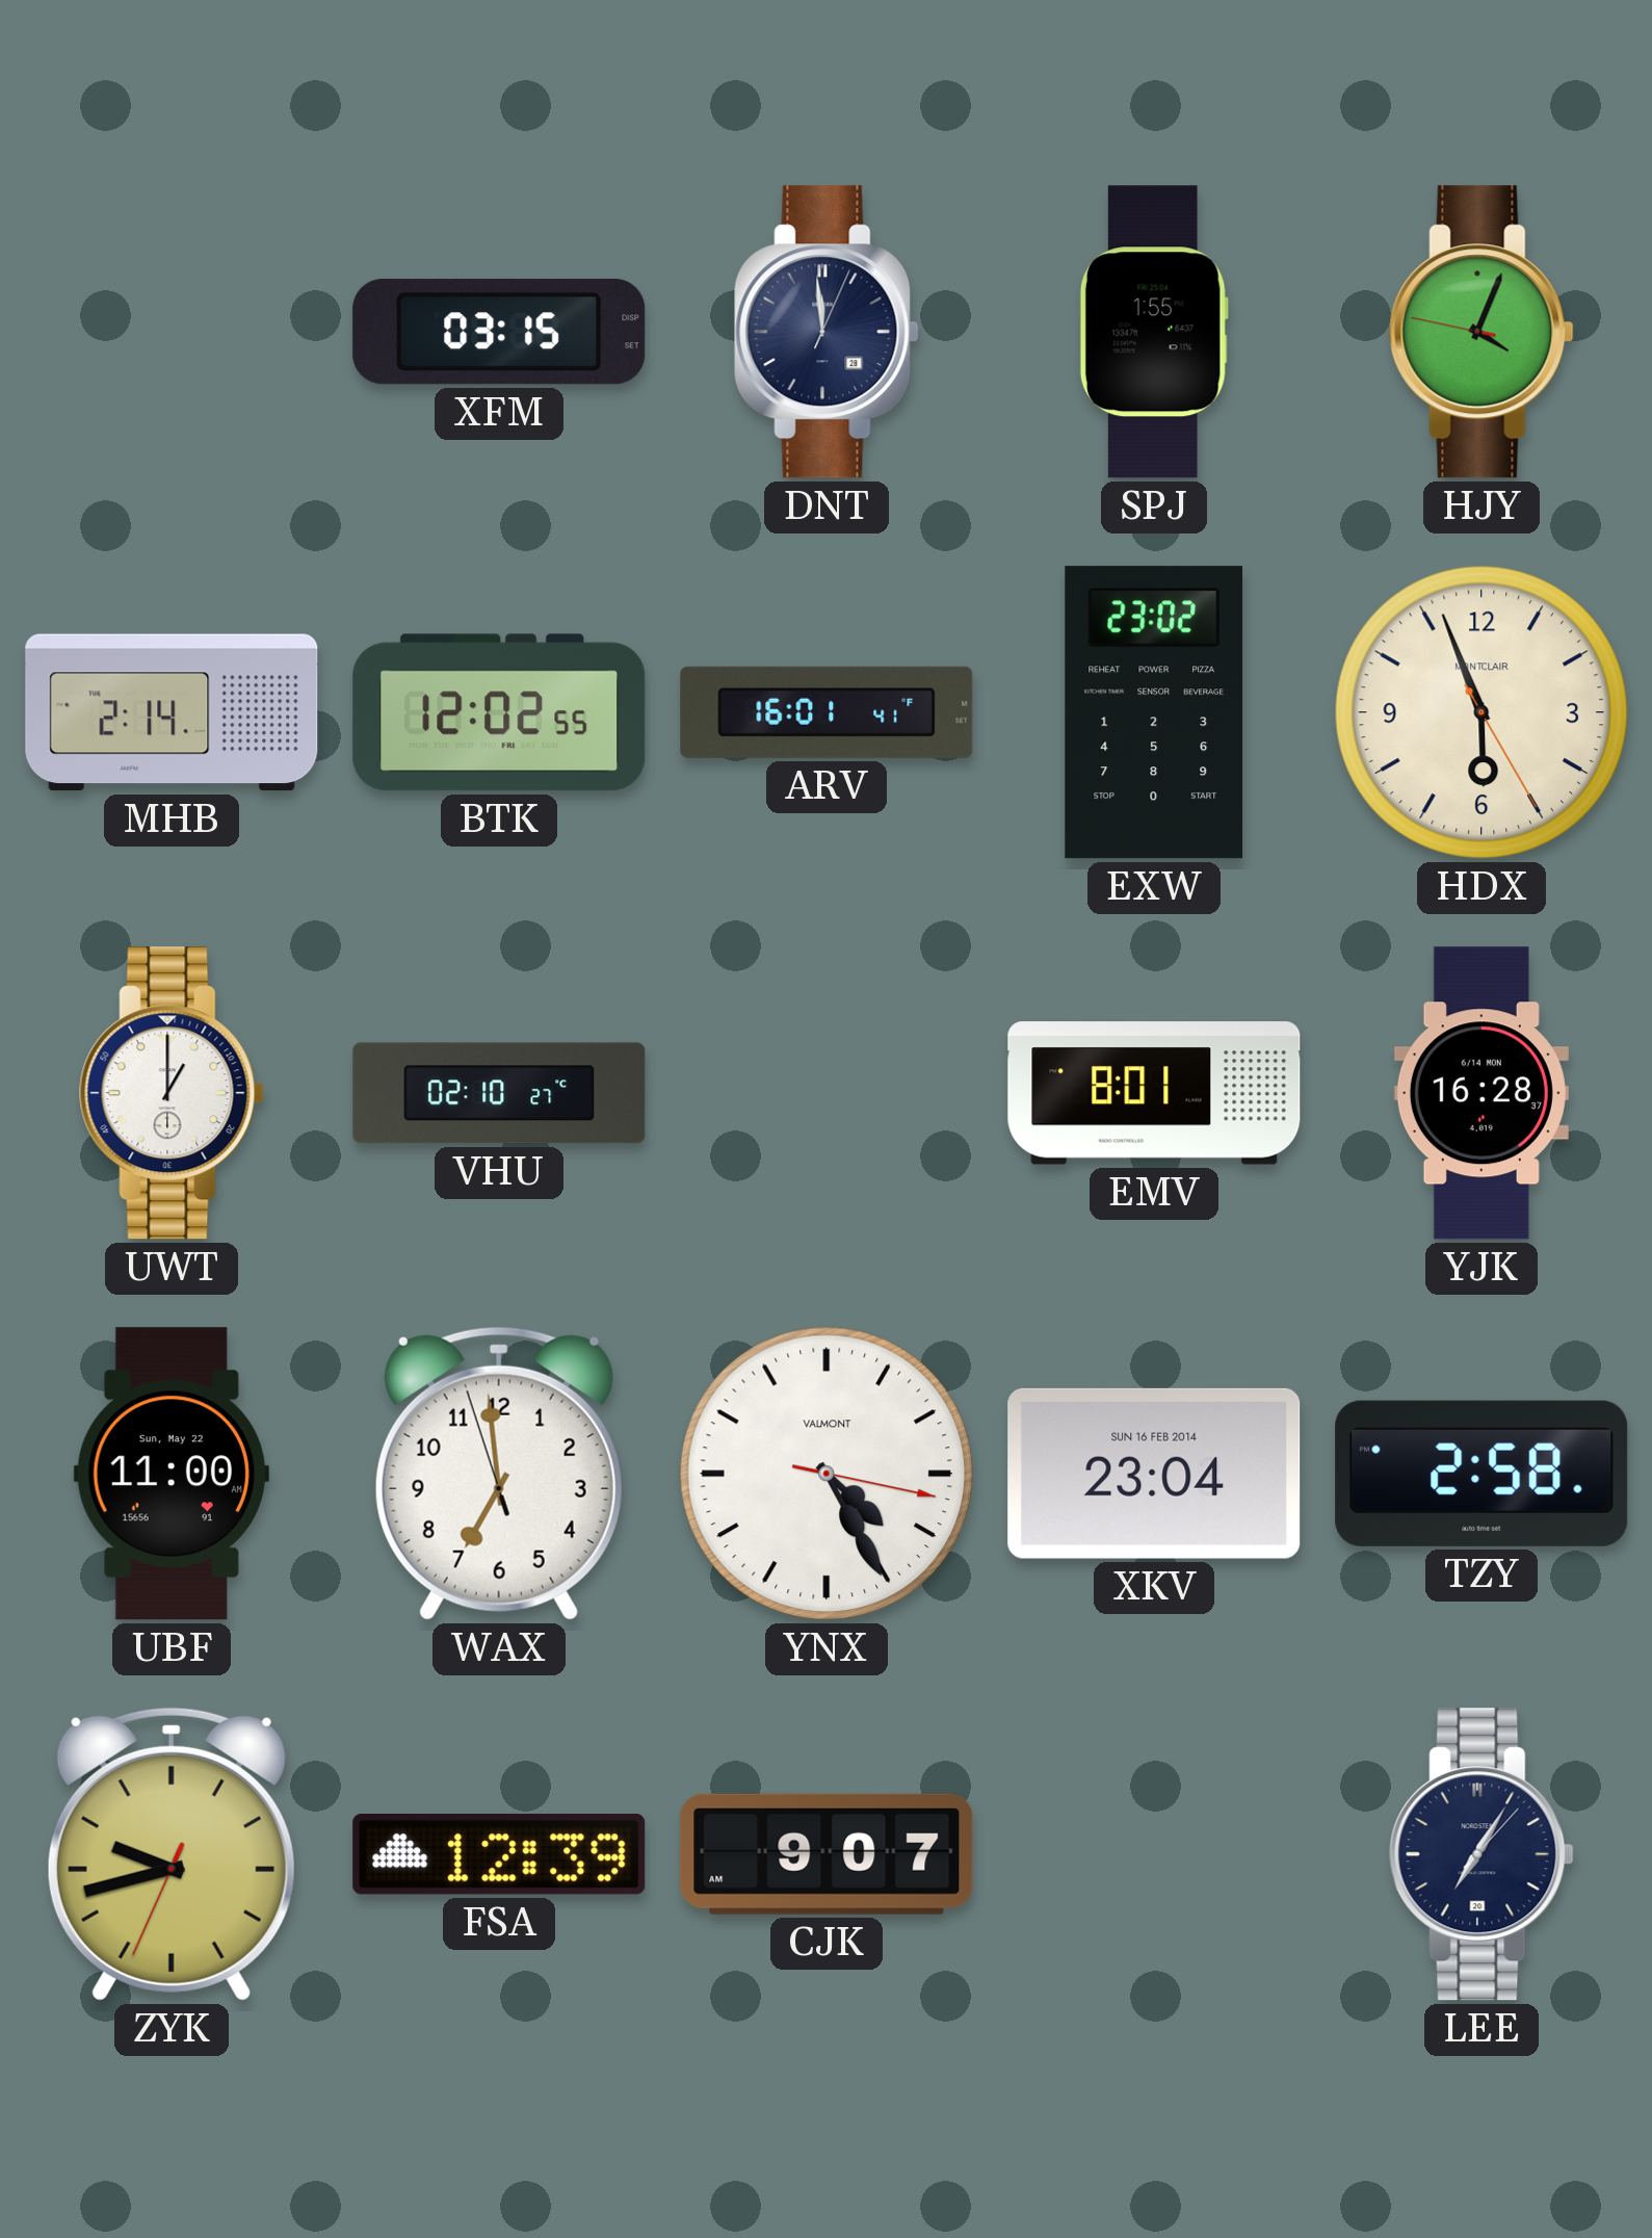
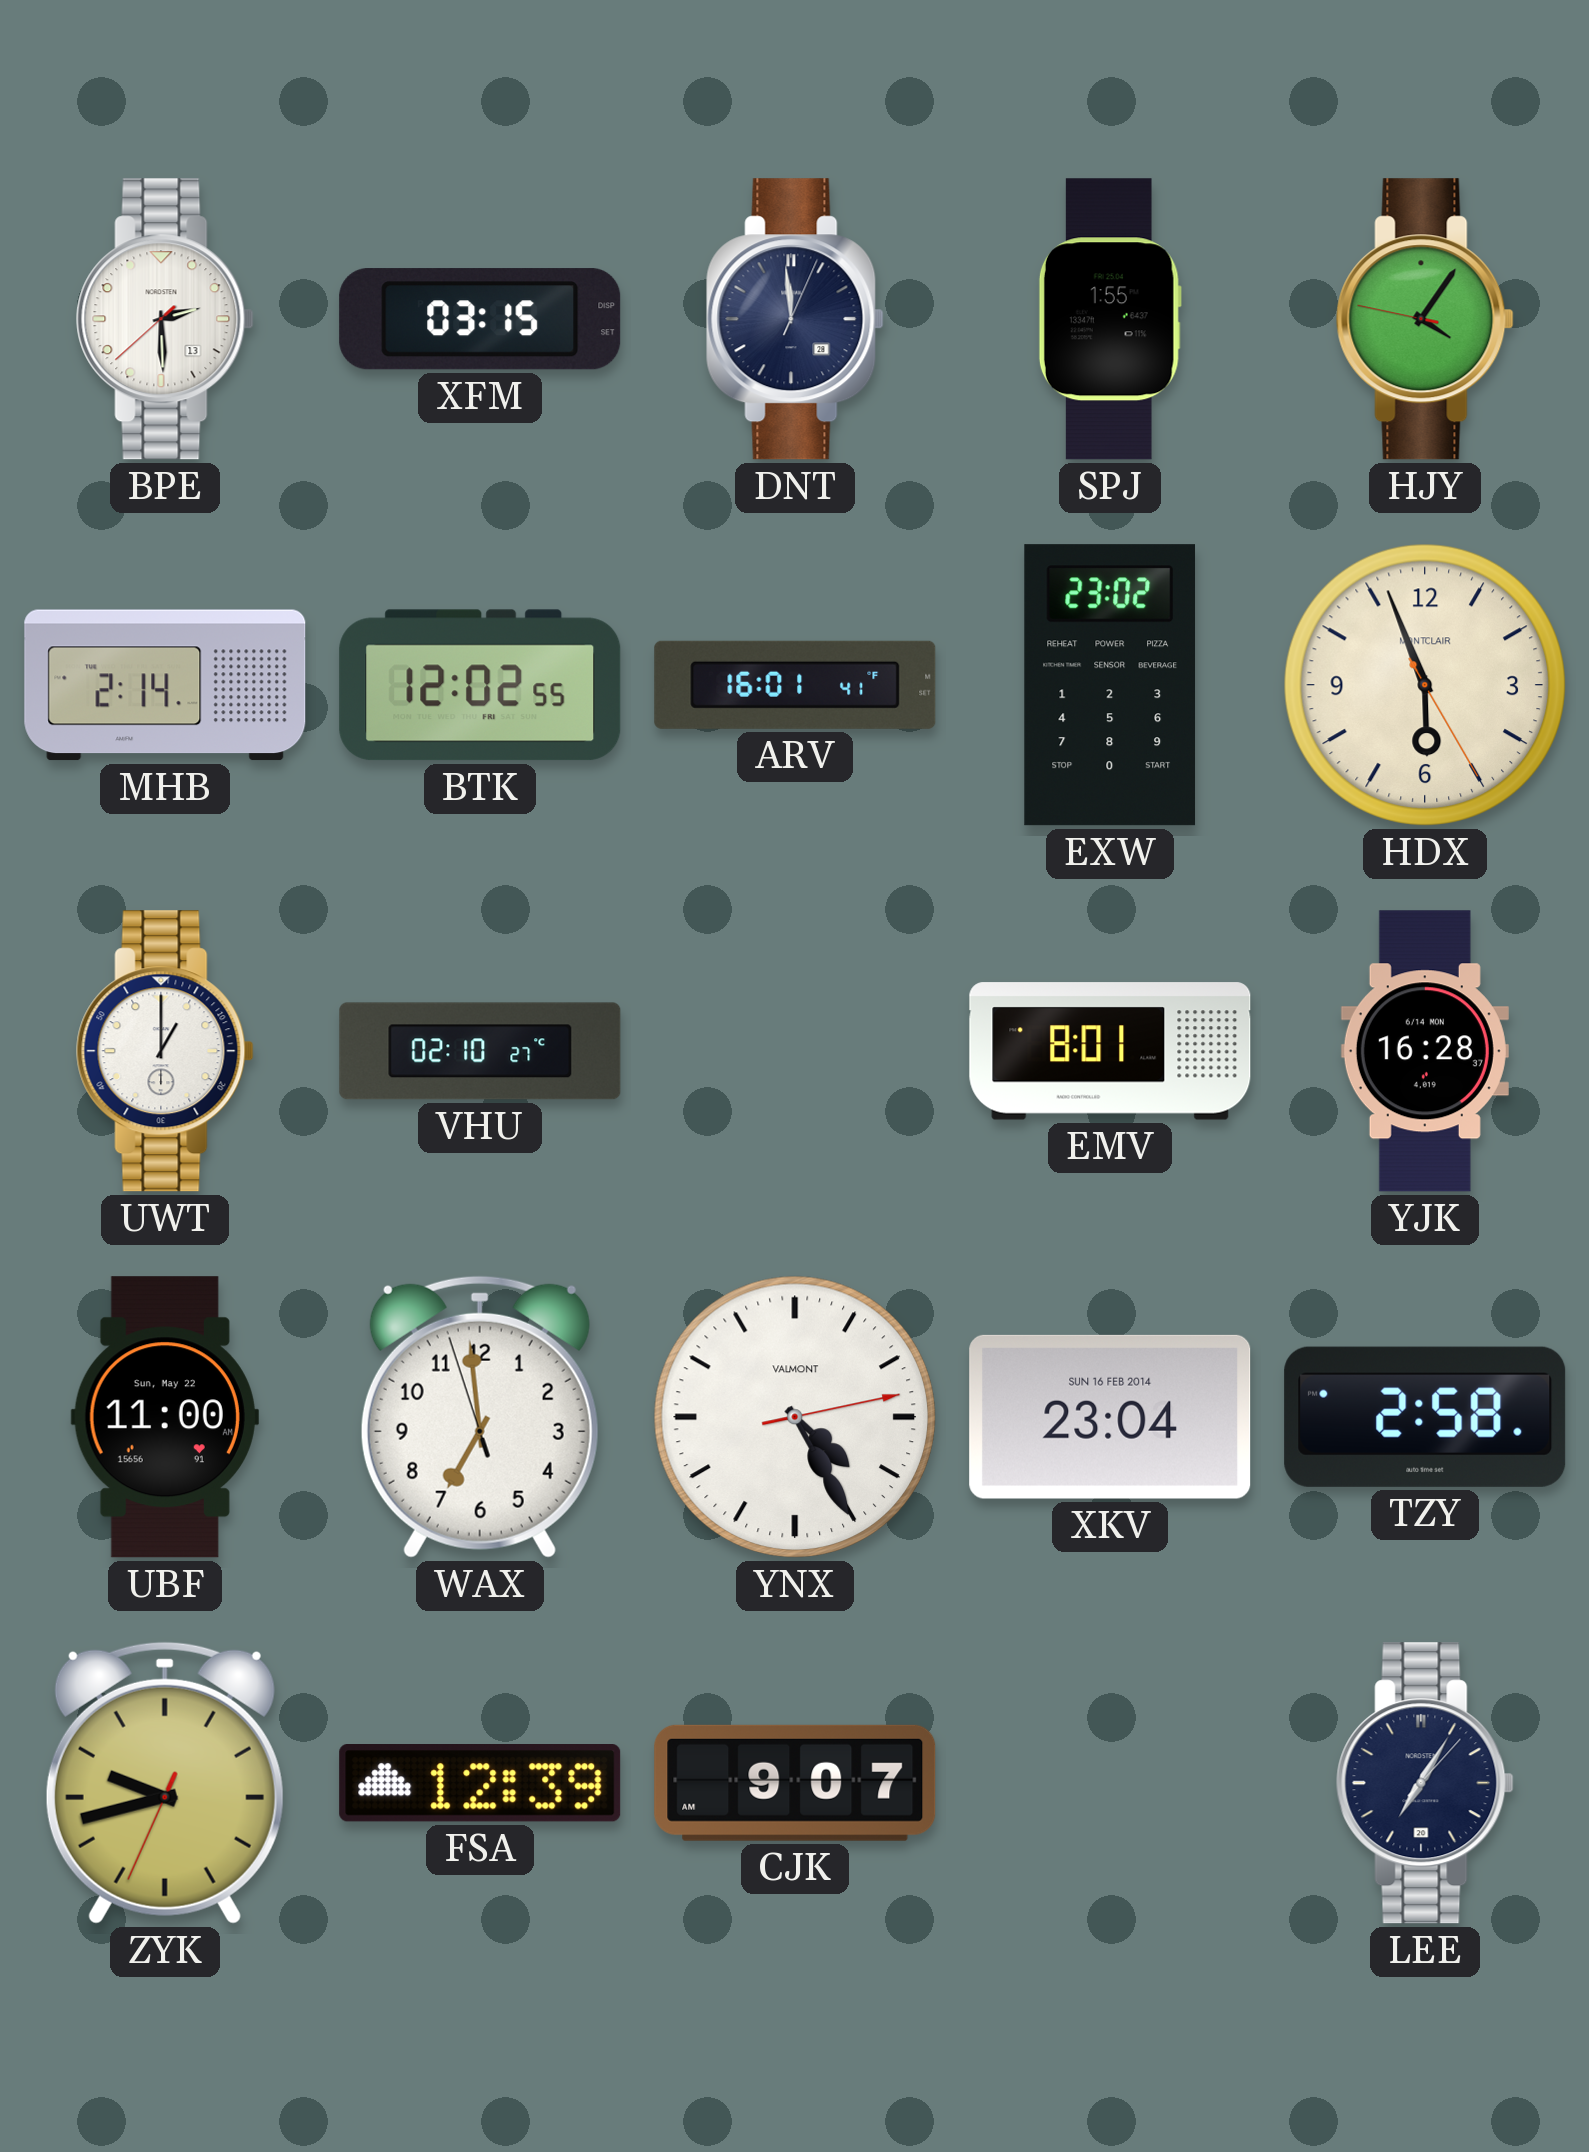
BPE: none -> 2:29
HJY: 4:03 -> 4:05
YNX: 4:25:17 -> 4:25:13
